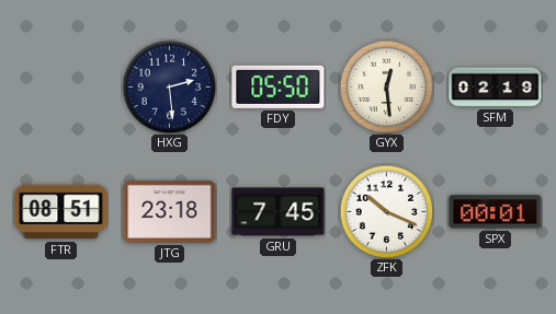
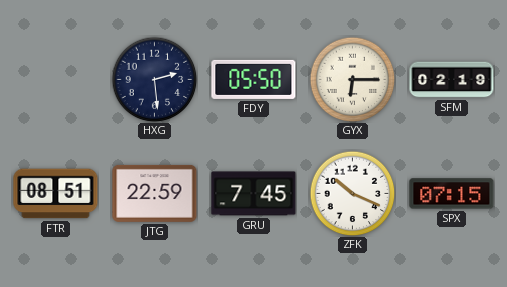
GYX: 12:29 -> 6:15
JTG: 23:18 -> 22:59
SPX: 00:01 -> 07:15
